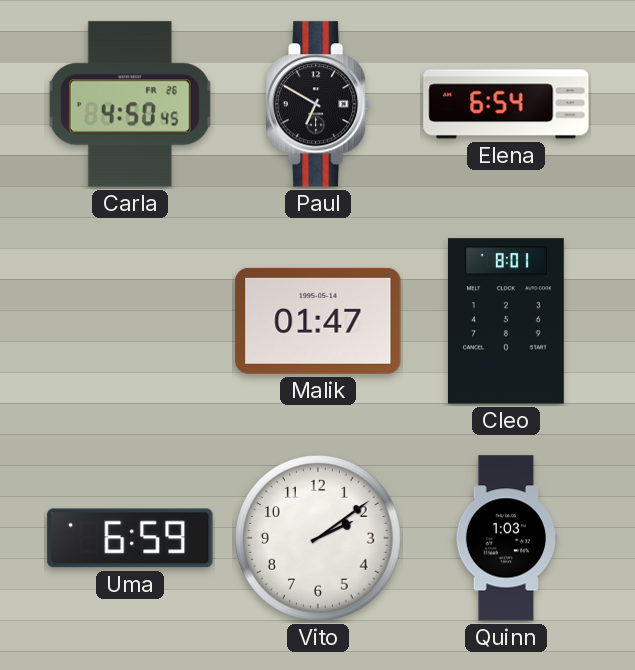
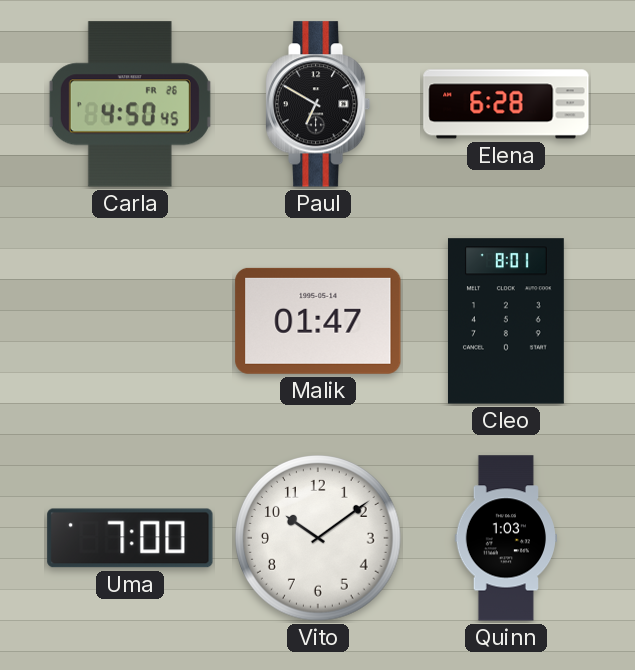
Elena: 6:54 -> 6:28
Uma: 6:59 -> 7:00
Vito: 2:09 -> 10:09
